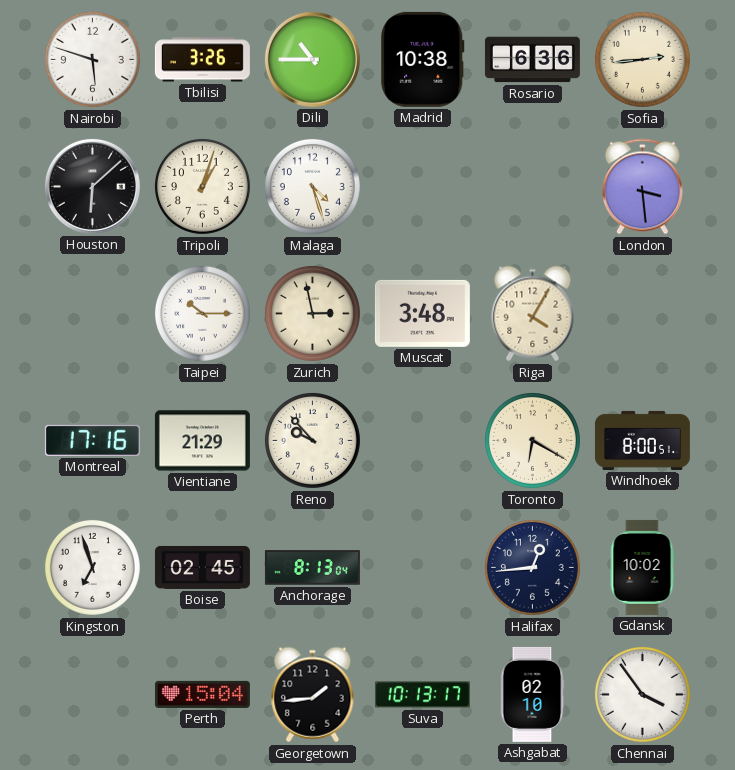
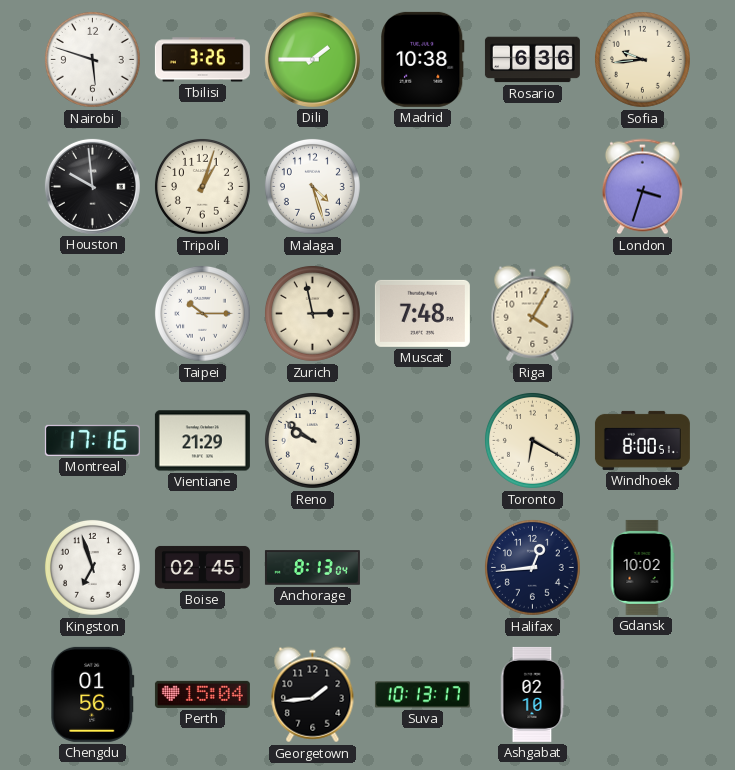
Dili: 10:45 -> 1:45
Sofia: 2:44 -> 9:44
Houston: 6:08 -> 9:59
London: 3:29 -> 3:33
Muscat: 3:48 -> 7:48
Reno: 9:53 -> 9:51
Chengdu: none -> 01:56
Chennai: 3:54 -> none
